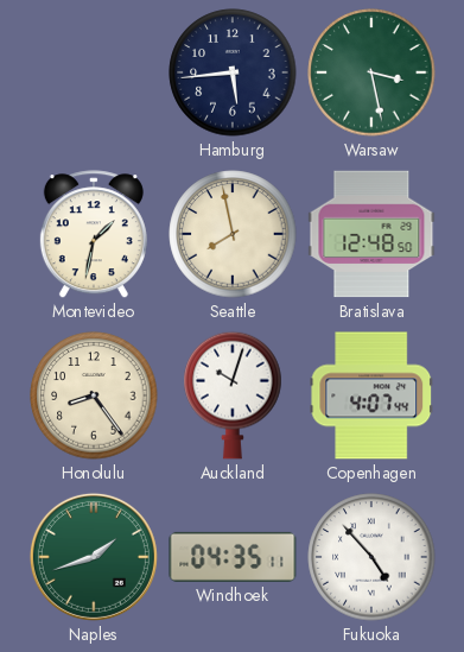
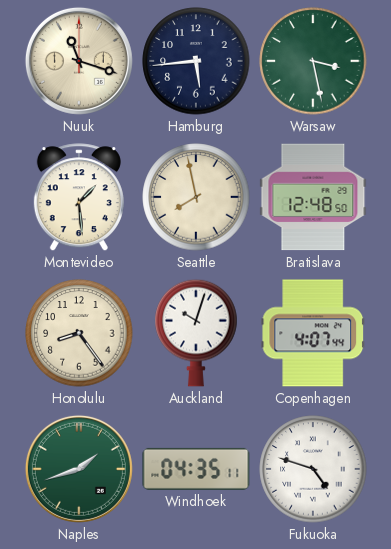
Nuuk: none -> 11:18
Montevideo: 1:32 -> 1:29
Fukuoka: 4:53 -> 4:48
